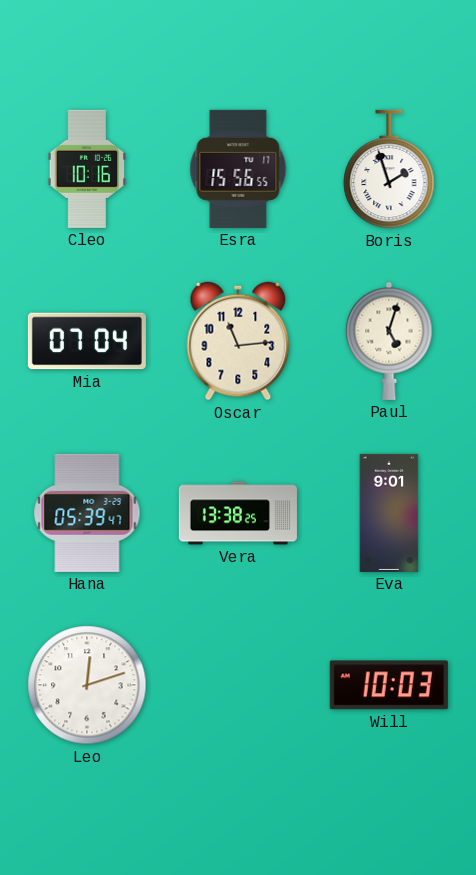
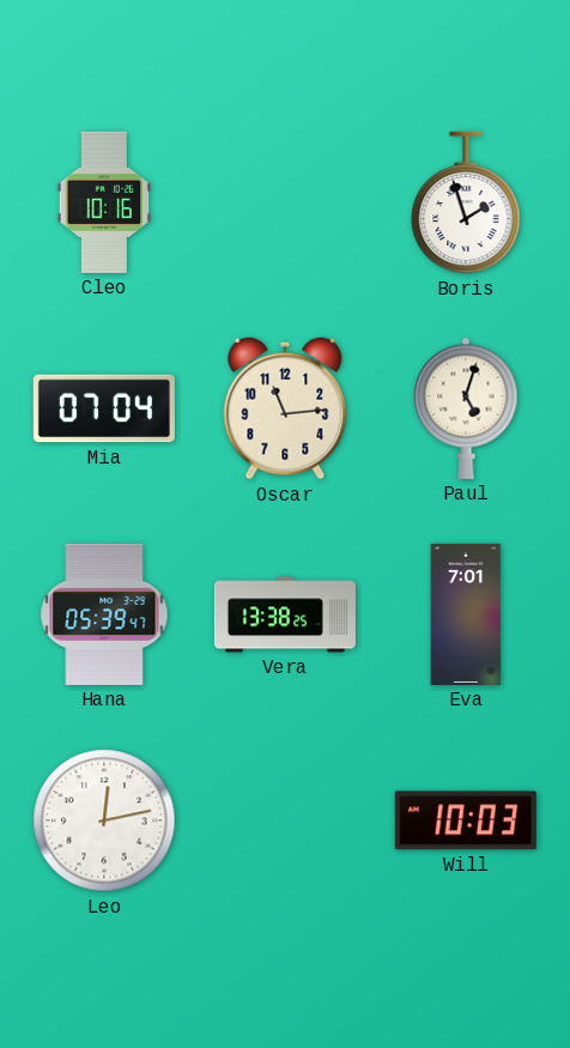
Esra: 15:56 -> none
Eva: 9:01 -> 7:01
Leo: 12:12 -> 12:13
